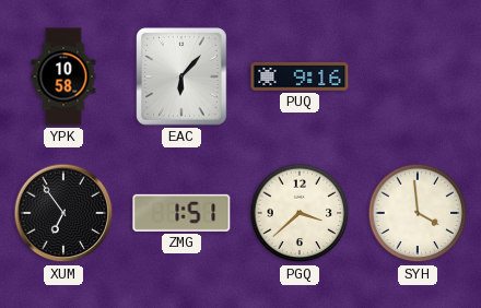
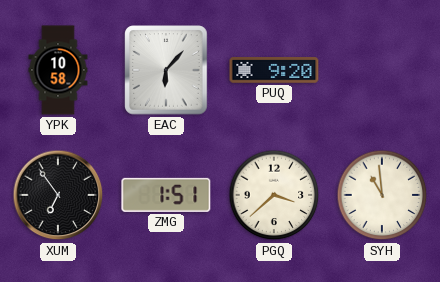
PUQ: 9:16 -> 9:20
SYH: 3:59 -> 10:59
